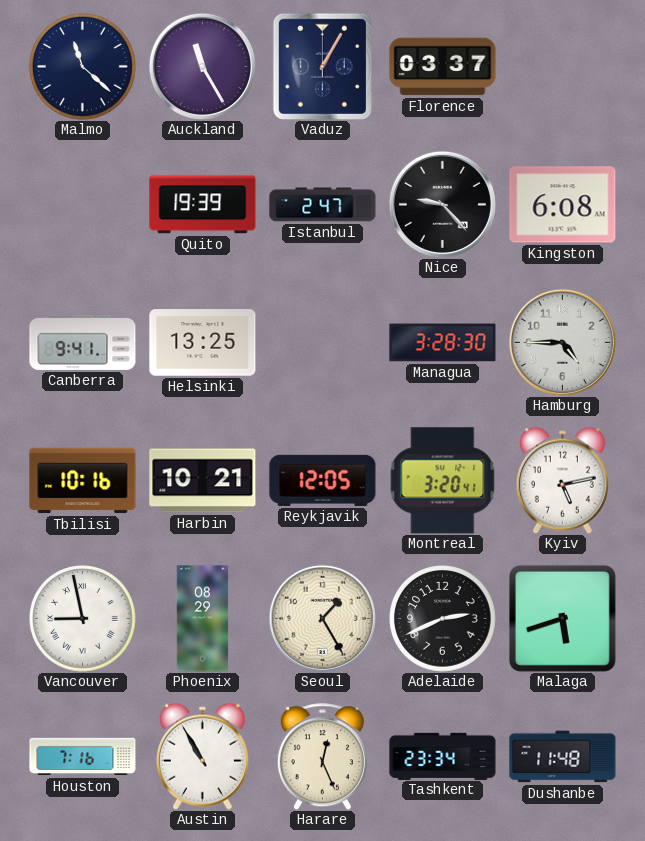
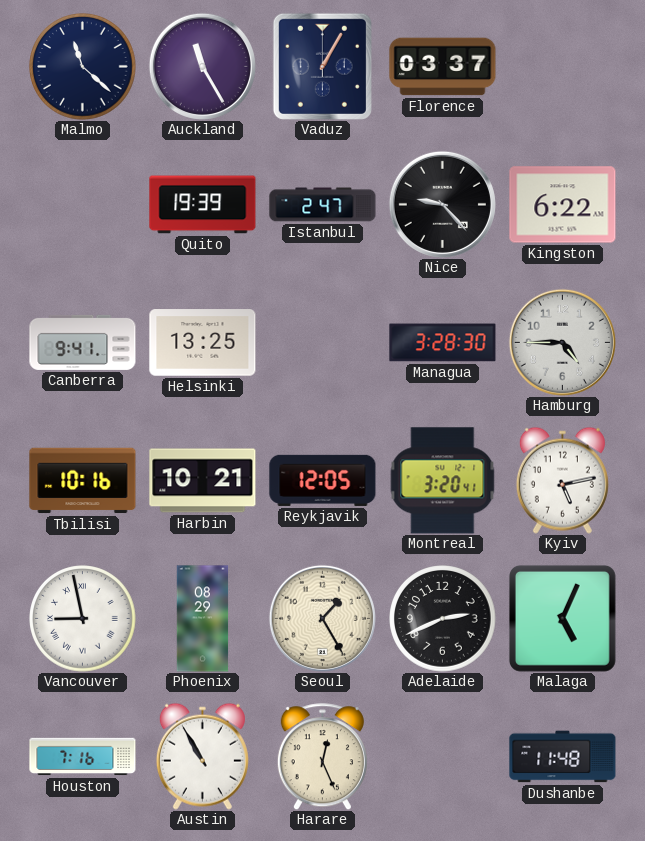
Kingston: 6:08 -> 6:22
Malaga: 5:42 -> 5:04
Tashkent: 23:34 -> none
